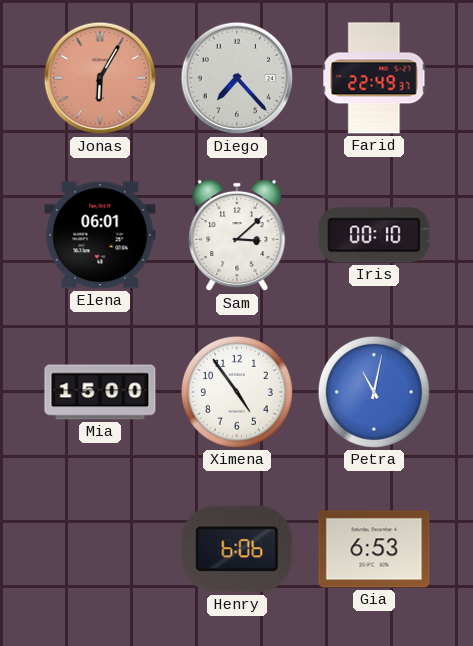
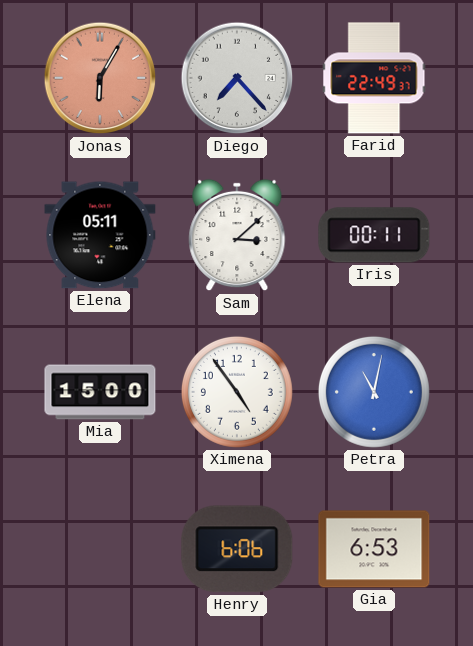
Elena: 06:01 -> 05:11
Iris: 00:10 -> 00:11
